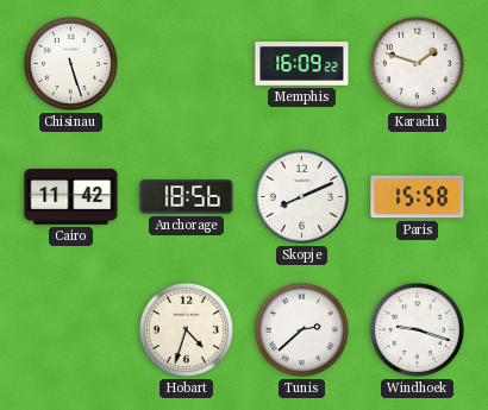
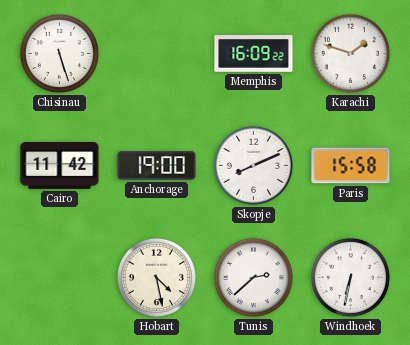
Anchorage: 18:56 -> 19:00
Hobart: 4:33 -> 4:28
Windhoek: 9:18 -> 6:32
